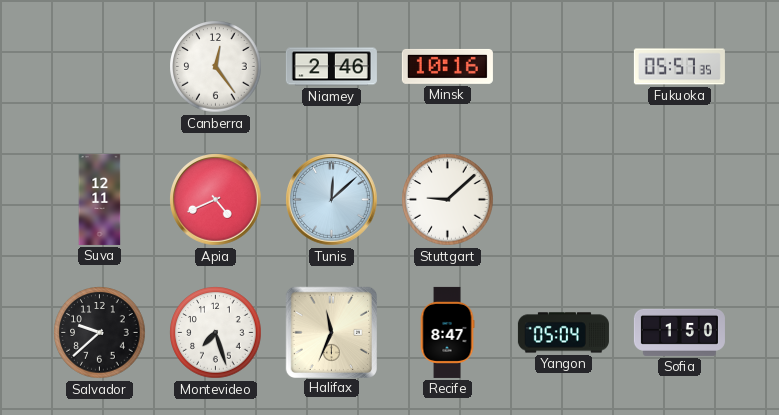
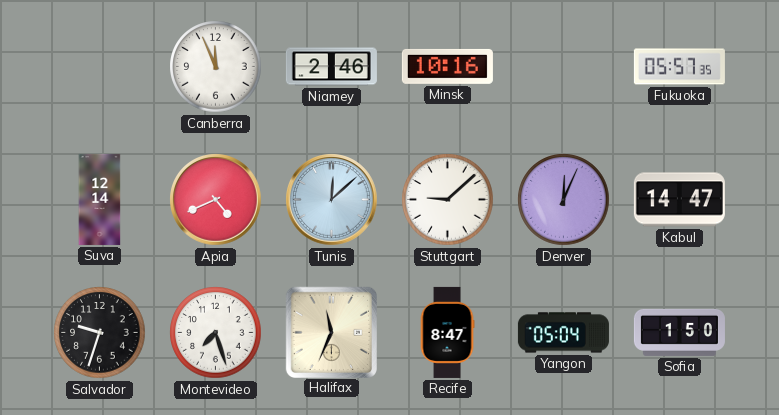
Canberra: 12:24 -> 11:56
Suva: 12:11 -> 12:14
Denver: none -> 12:04
Kabul: none -> 14:47
Salvador: 9:38 -> 9:33
